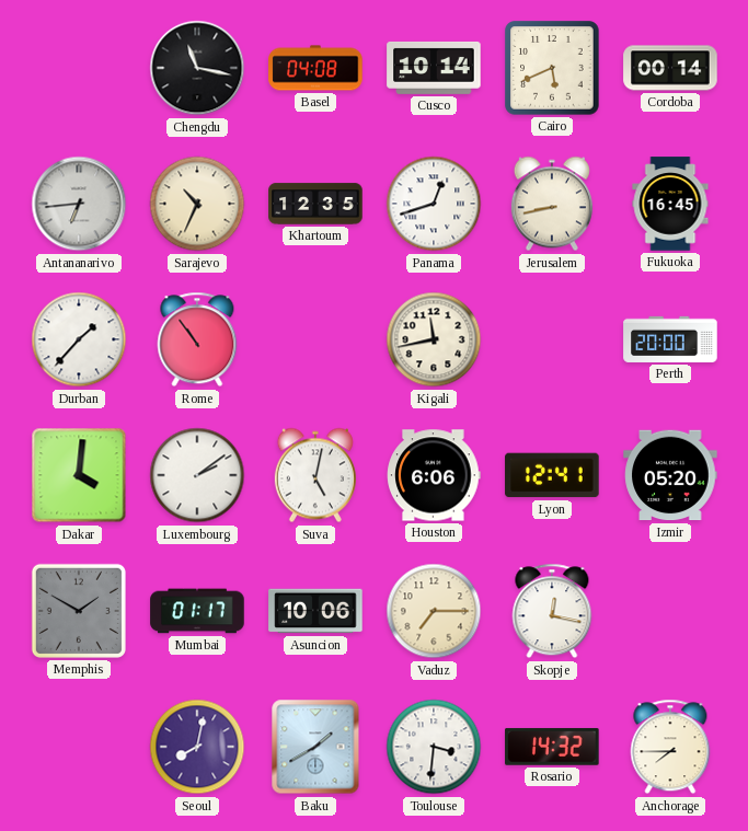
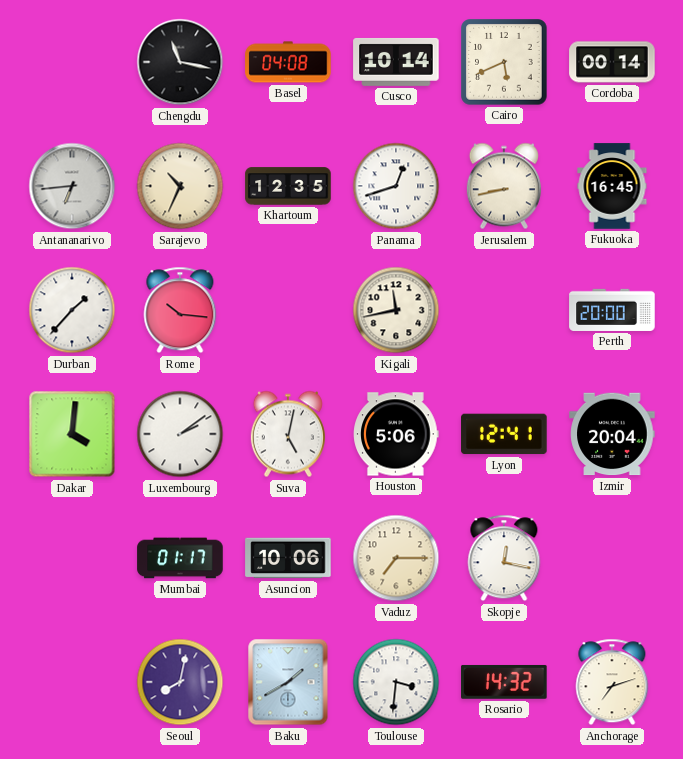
Rome: 10:54 -> 10:16
Houston: 6:06 -> 5:06
Izmir: 05:20 -> 20:04
Memphis: 1:50 -> none
Anchorage: 7:45 -> 7:12
